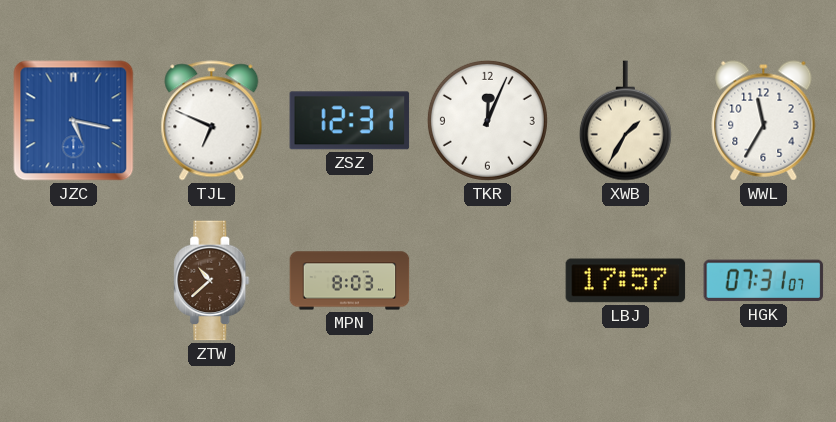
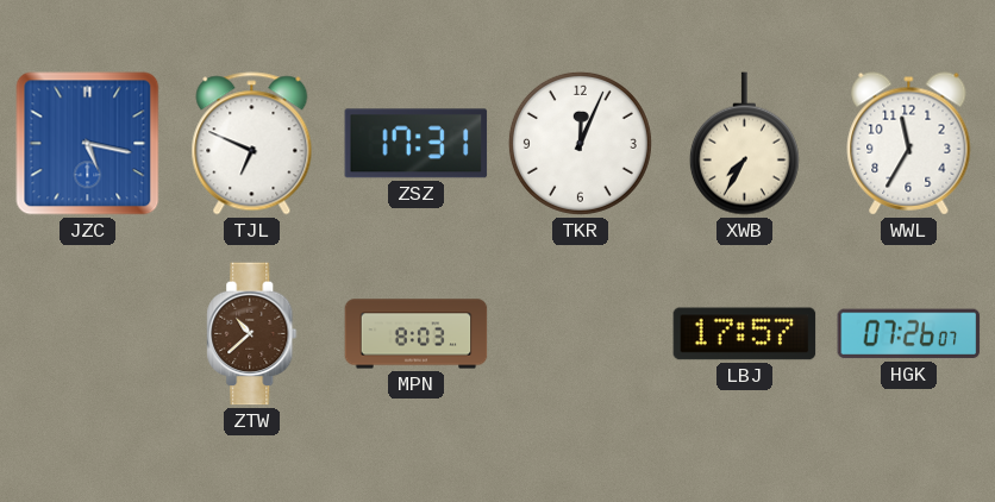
ZSZ: 12:31 -> 17:31
XWB: 1:35 -> 7:35
HGK: 07:31 -> 07:26
